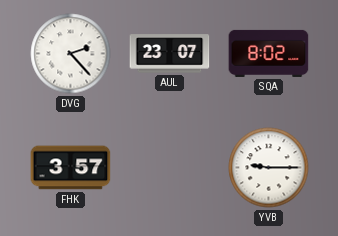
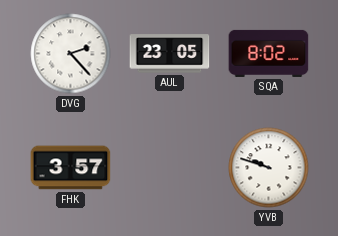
AUL: 23:07 -> 23:05
YVB: 9:15 -> 9:48
